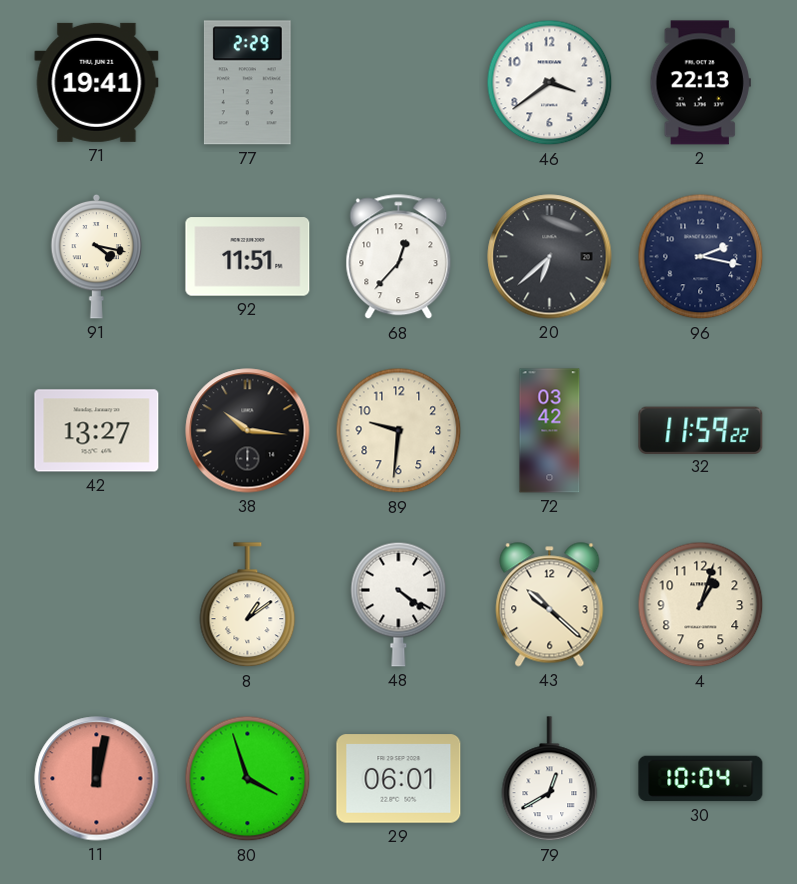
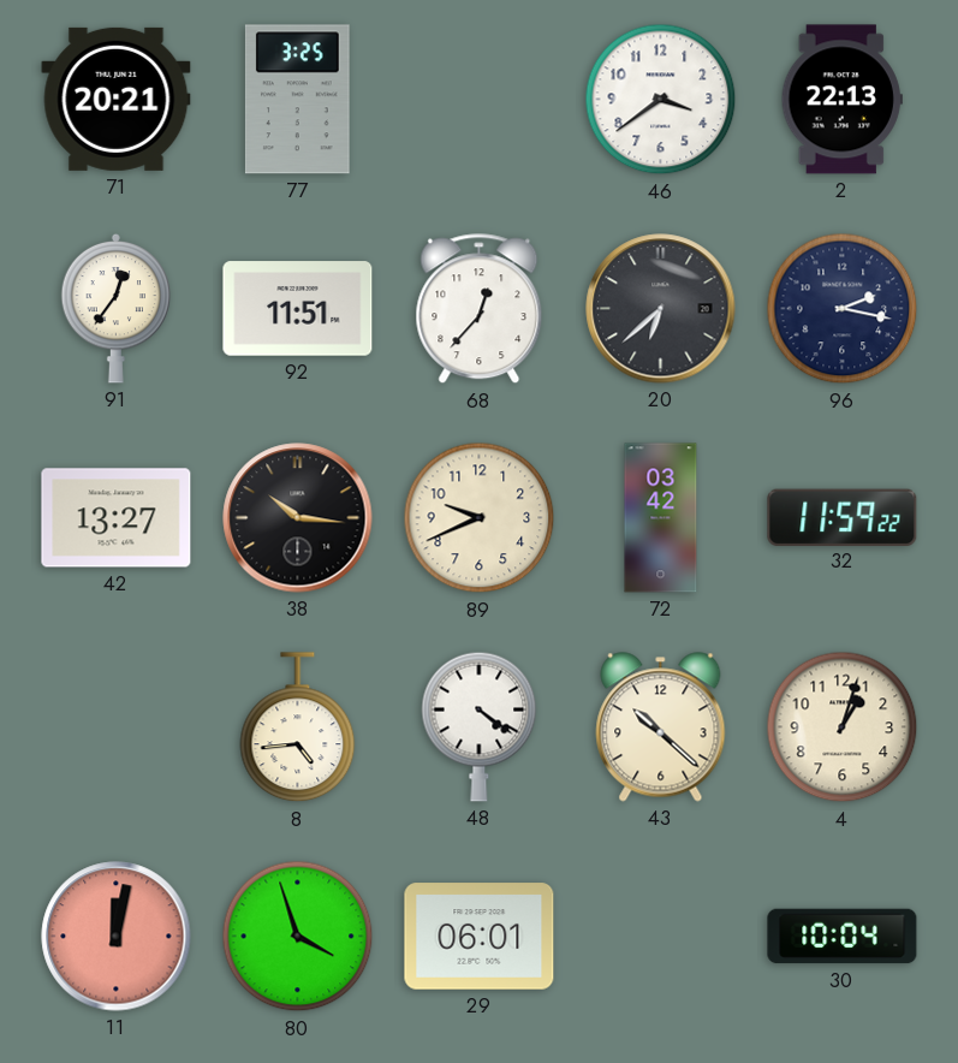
71: 19:41 -> 20:21
77: 2:29 -> 3:25
91: 4:17 -> 12:36
89: 9:31 -> 9:41
8: 1:09 -> 4:44
79: 12:40 -> none
